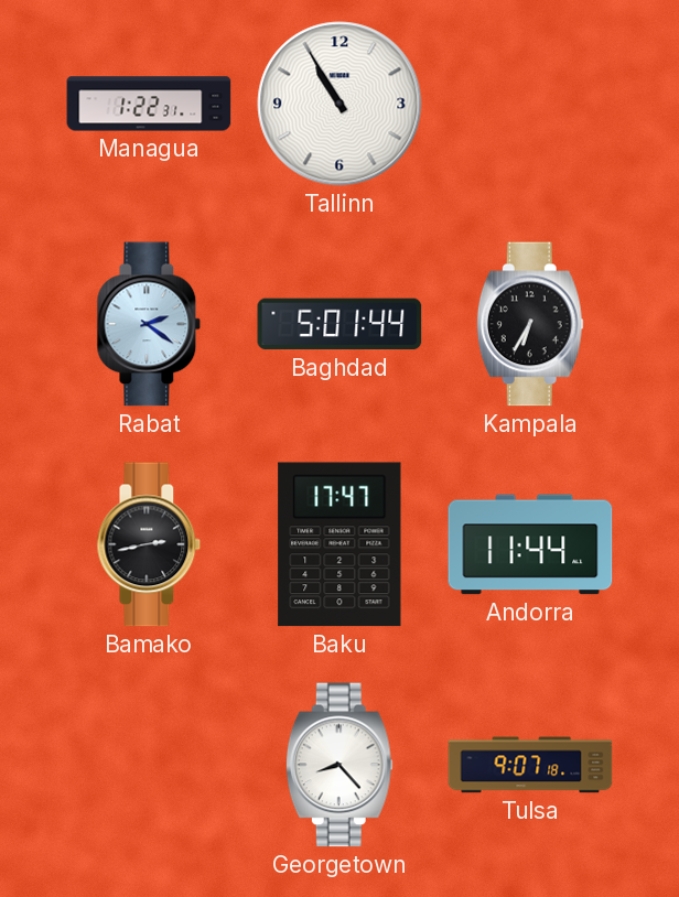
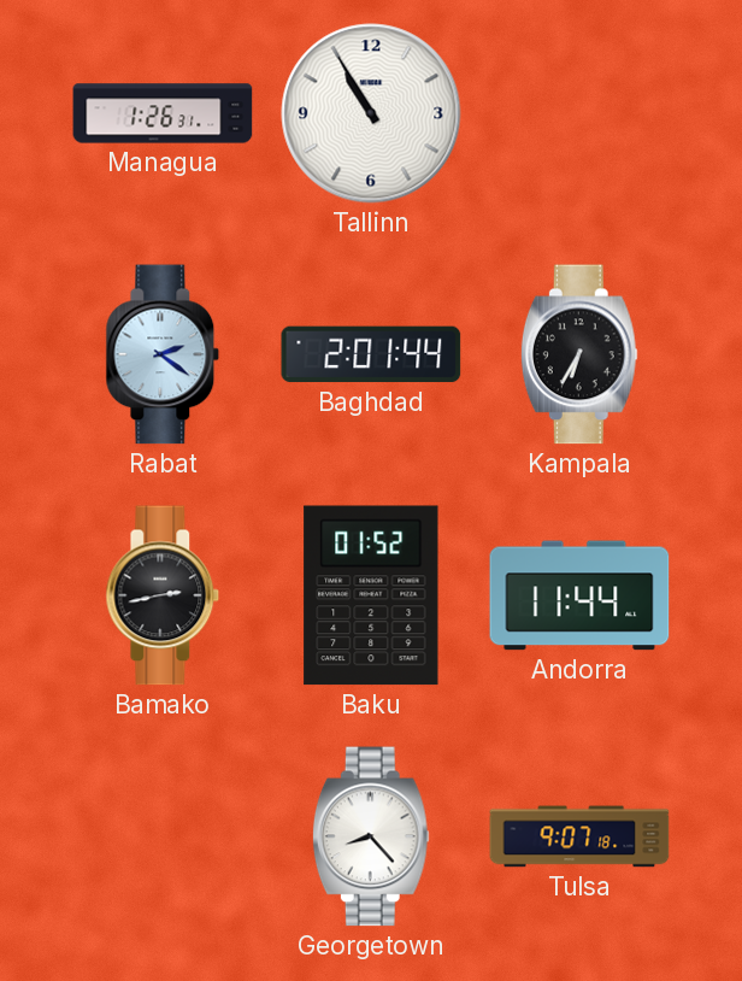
Managua: 1:22 -> 1:26
Baghdad: 5:01 -> 2:01
Baku: 17:47 -> 01:52
